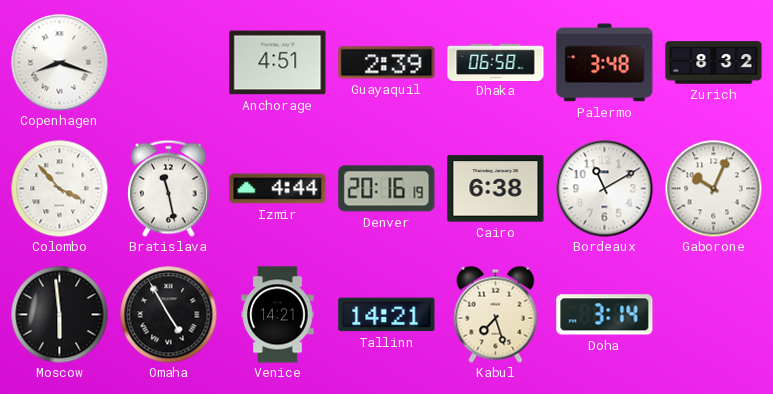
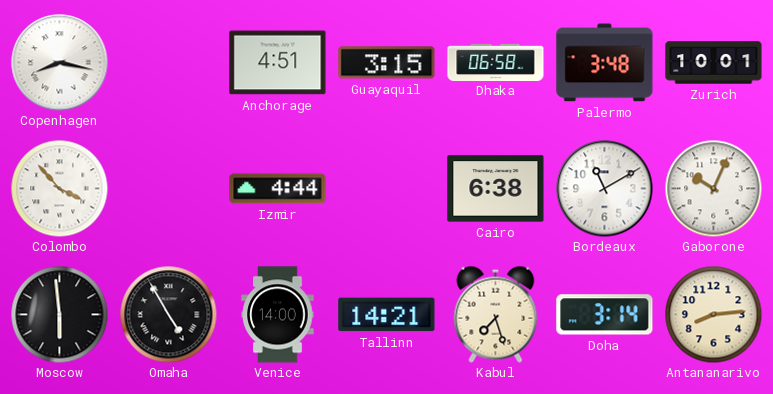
Copenhagen: 8:18 -> 8:17
Guayaquil: 2:39 -> 3:15
Zurich: 8:32 -> 10:01
Bratislava: 11:28 -> none
Denver: 20:16 -> none
Venice: 14:21 -> 14:00
Antananarivo: none -> 8:14
